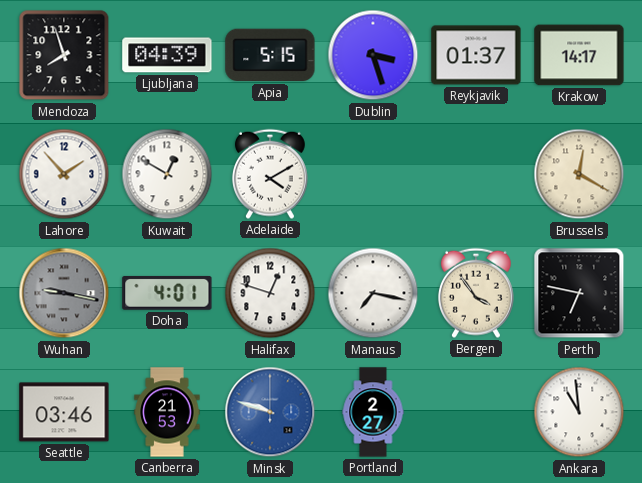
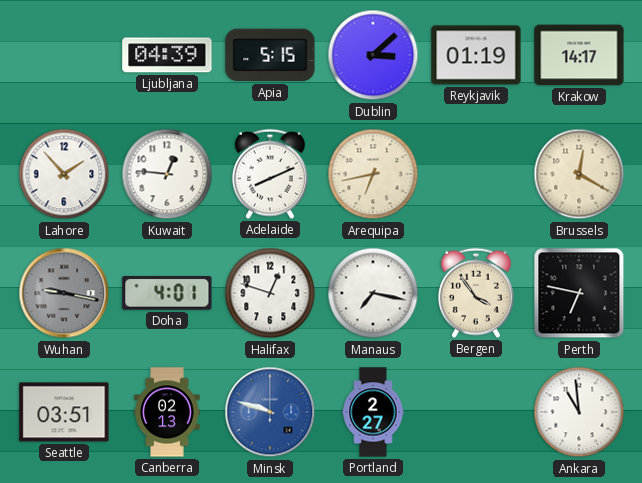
Mendoza: 7:57 -> none
Dublin: 3:27 -> 3:08
Reykjavik: 01:37 -> 01:19
Kuwait: 12:50 -> 12:46
Adelaide: 4:10 -> 8:11
Arequipa: none -> 6:43
Seattle: 03:46 -> 03:51
Canberra: 21:53 -> 02:13
